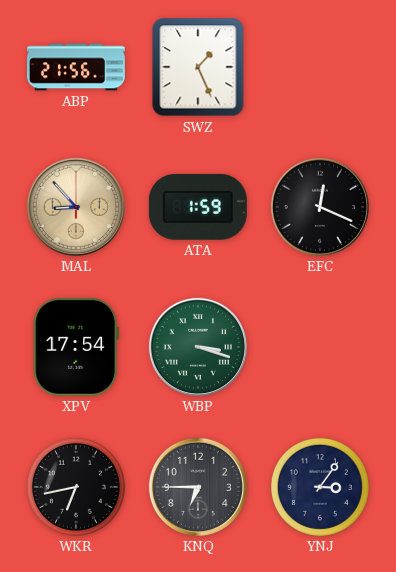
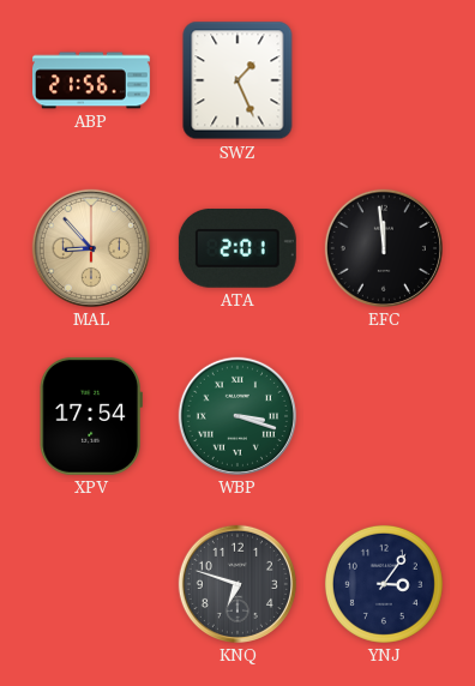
ATA: 1:59 -> 2:01
EFC: 12:19 -> 11:59
WKR: 6:43 -> none
KNQ: 6:45 -> 6:48
